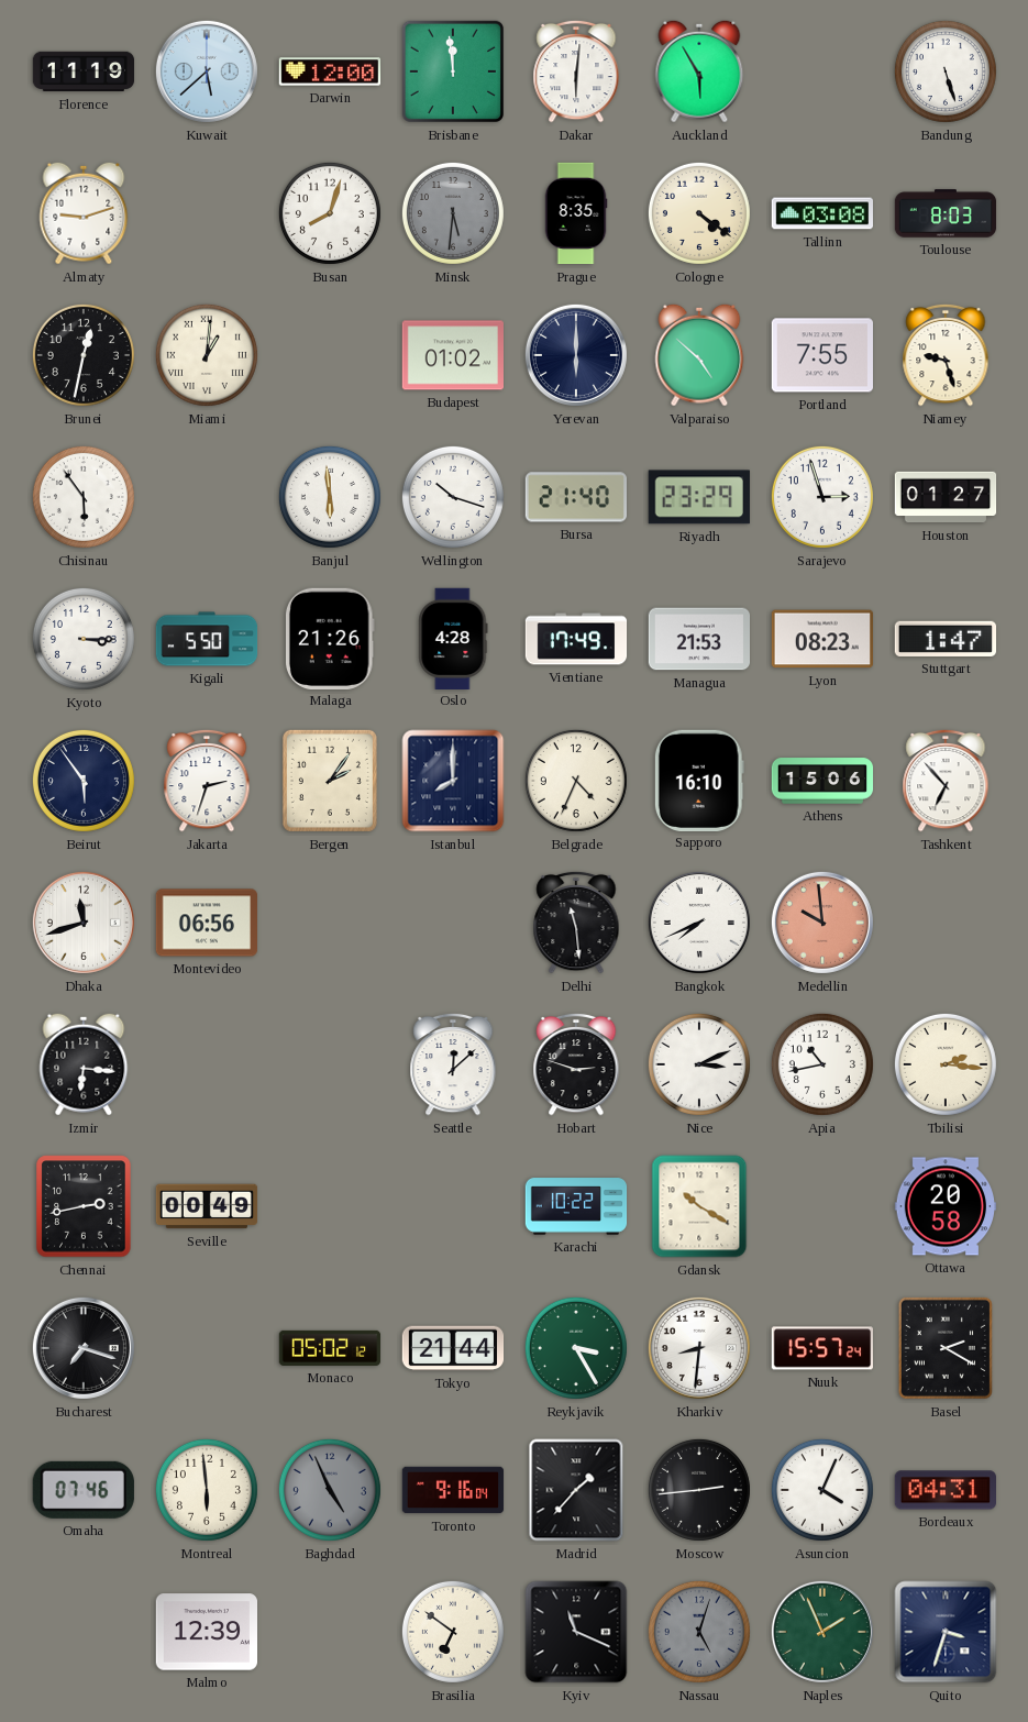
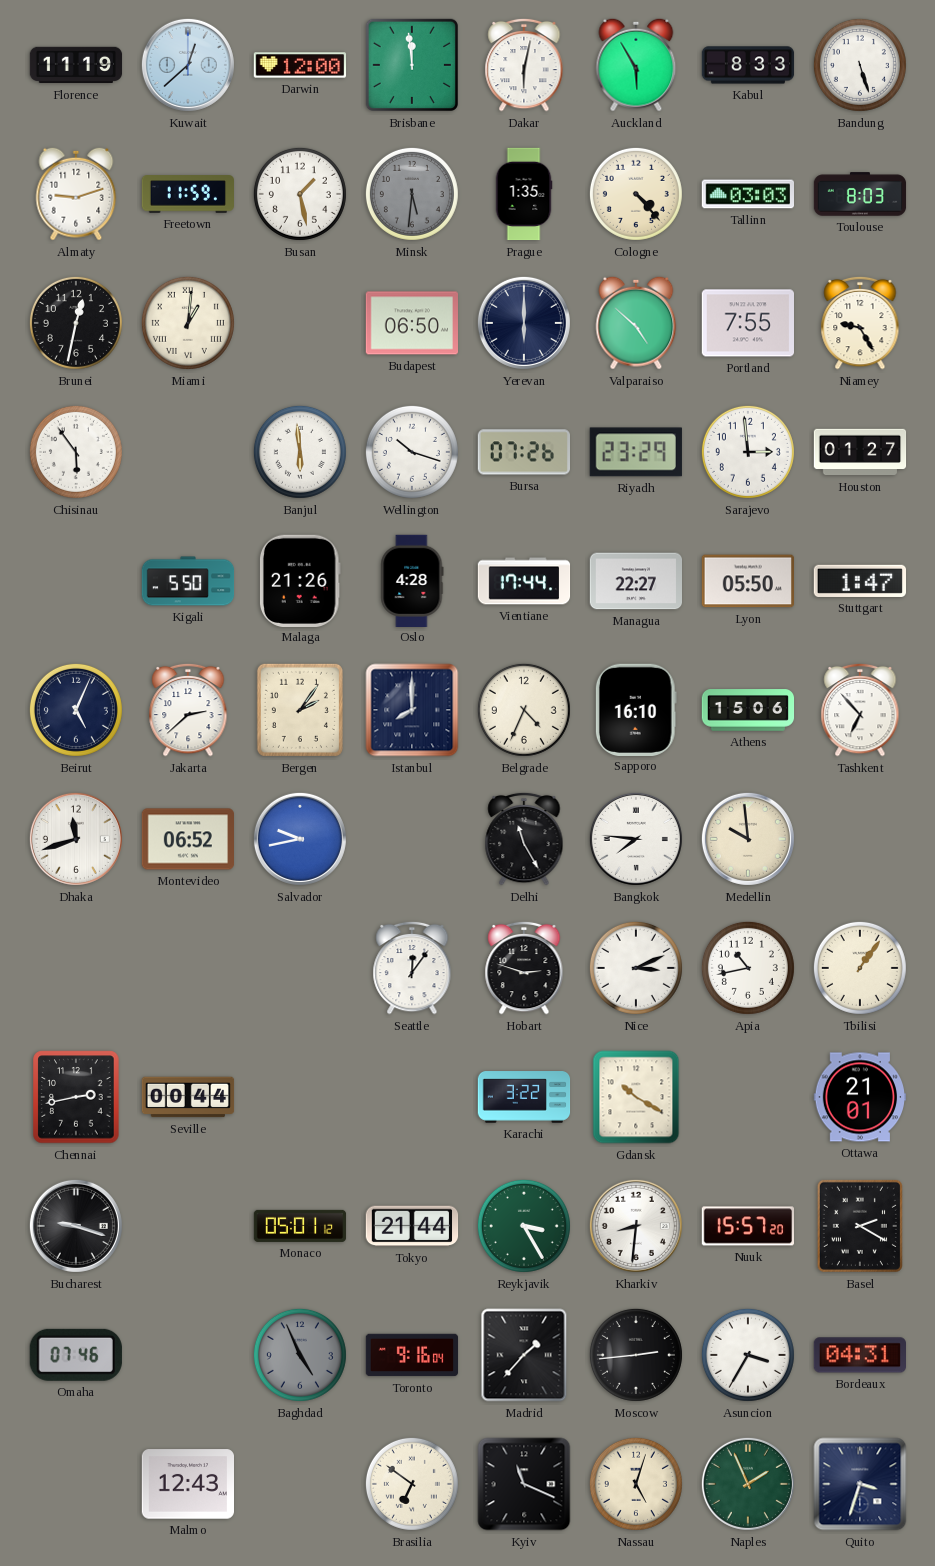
Kuwait: 5:38 -> 12:38
Dakar: 6:01 -> 6:02
Kabul: none -> 8:33
Freetown: none -> 11:59
Busan: 8:03 -> 1:28
Prague: 8:35 -> 1:35
Cologne: 4:21 -> 4:23
Tallinn: 03:08 -> 03:03
Budapest: 01:02 -> 06:50
Niamey: 9:27 -> 9:25
Bursa: 21:40 -> 07:26
Sarajevo: 2:57 -> 2:59
Kyoto: 3:15 -> none
Vientiane: 17:49 -> 17:44
Managua: 21:53 -> 22:27
Lyon: 08:23 -> 05:50
Beirut: 5:54 -> 5:04
Jakarta: 2:33 -> 2:38
Montevideo: 06:56 -> 06:52
Salvador: none -> 9:43
Delhi: 11:29 -> 11:25
Bangkok: 7:41 -> 7:46
Medellin dial: salmon -> cream
Izmir: 6:16 -> none
Seattle: 12:08 -> 12:06
Tbilisi: 2:16 -> 1:06
Seville: 00:49 -> 00:44
Karachi: 10:22 -> 3:22
Ottawa: 20:58 -> 21:01
Bucharest: 7:18 -> 9:18
Monaco: 05:02 -> 05:01
Nuuk: 15:57:24 -> 15:57:20
Montreal: 5:59 -> none
Asuncion: 4:04 -> 3:35
Malmo: 12:39 -> 12:43
Nassau dial: grey -> cream
